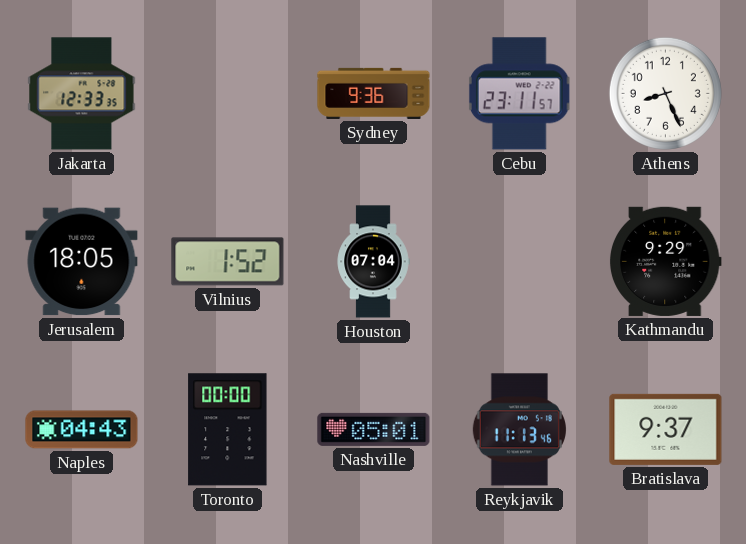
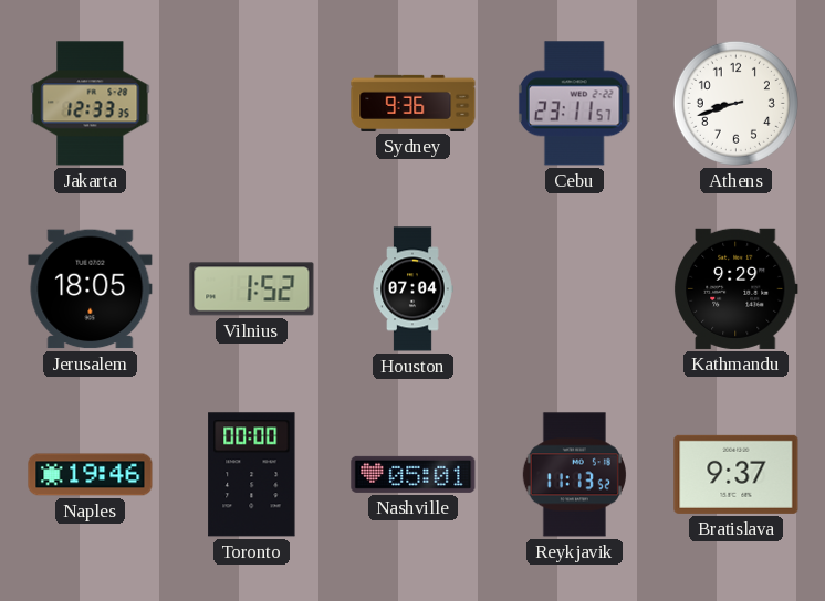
Athens: 8:26 -> 8:42
Naples: 04:43 -> 19:46
Reykjavik: 11:13:46 -> 11:13:52
